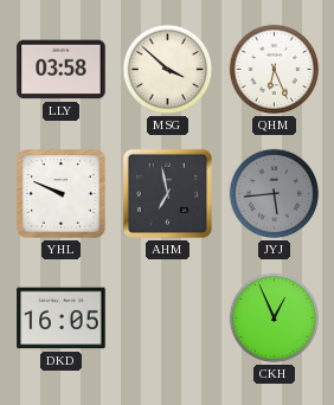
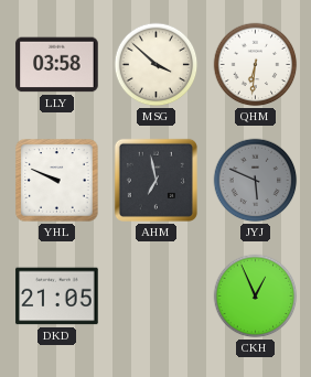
QHM: 6:26 -> 6:31
JYJ: 5:44 -> 5:49
DKD: 16:05 -> 21:05
